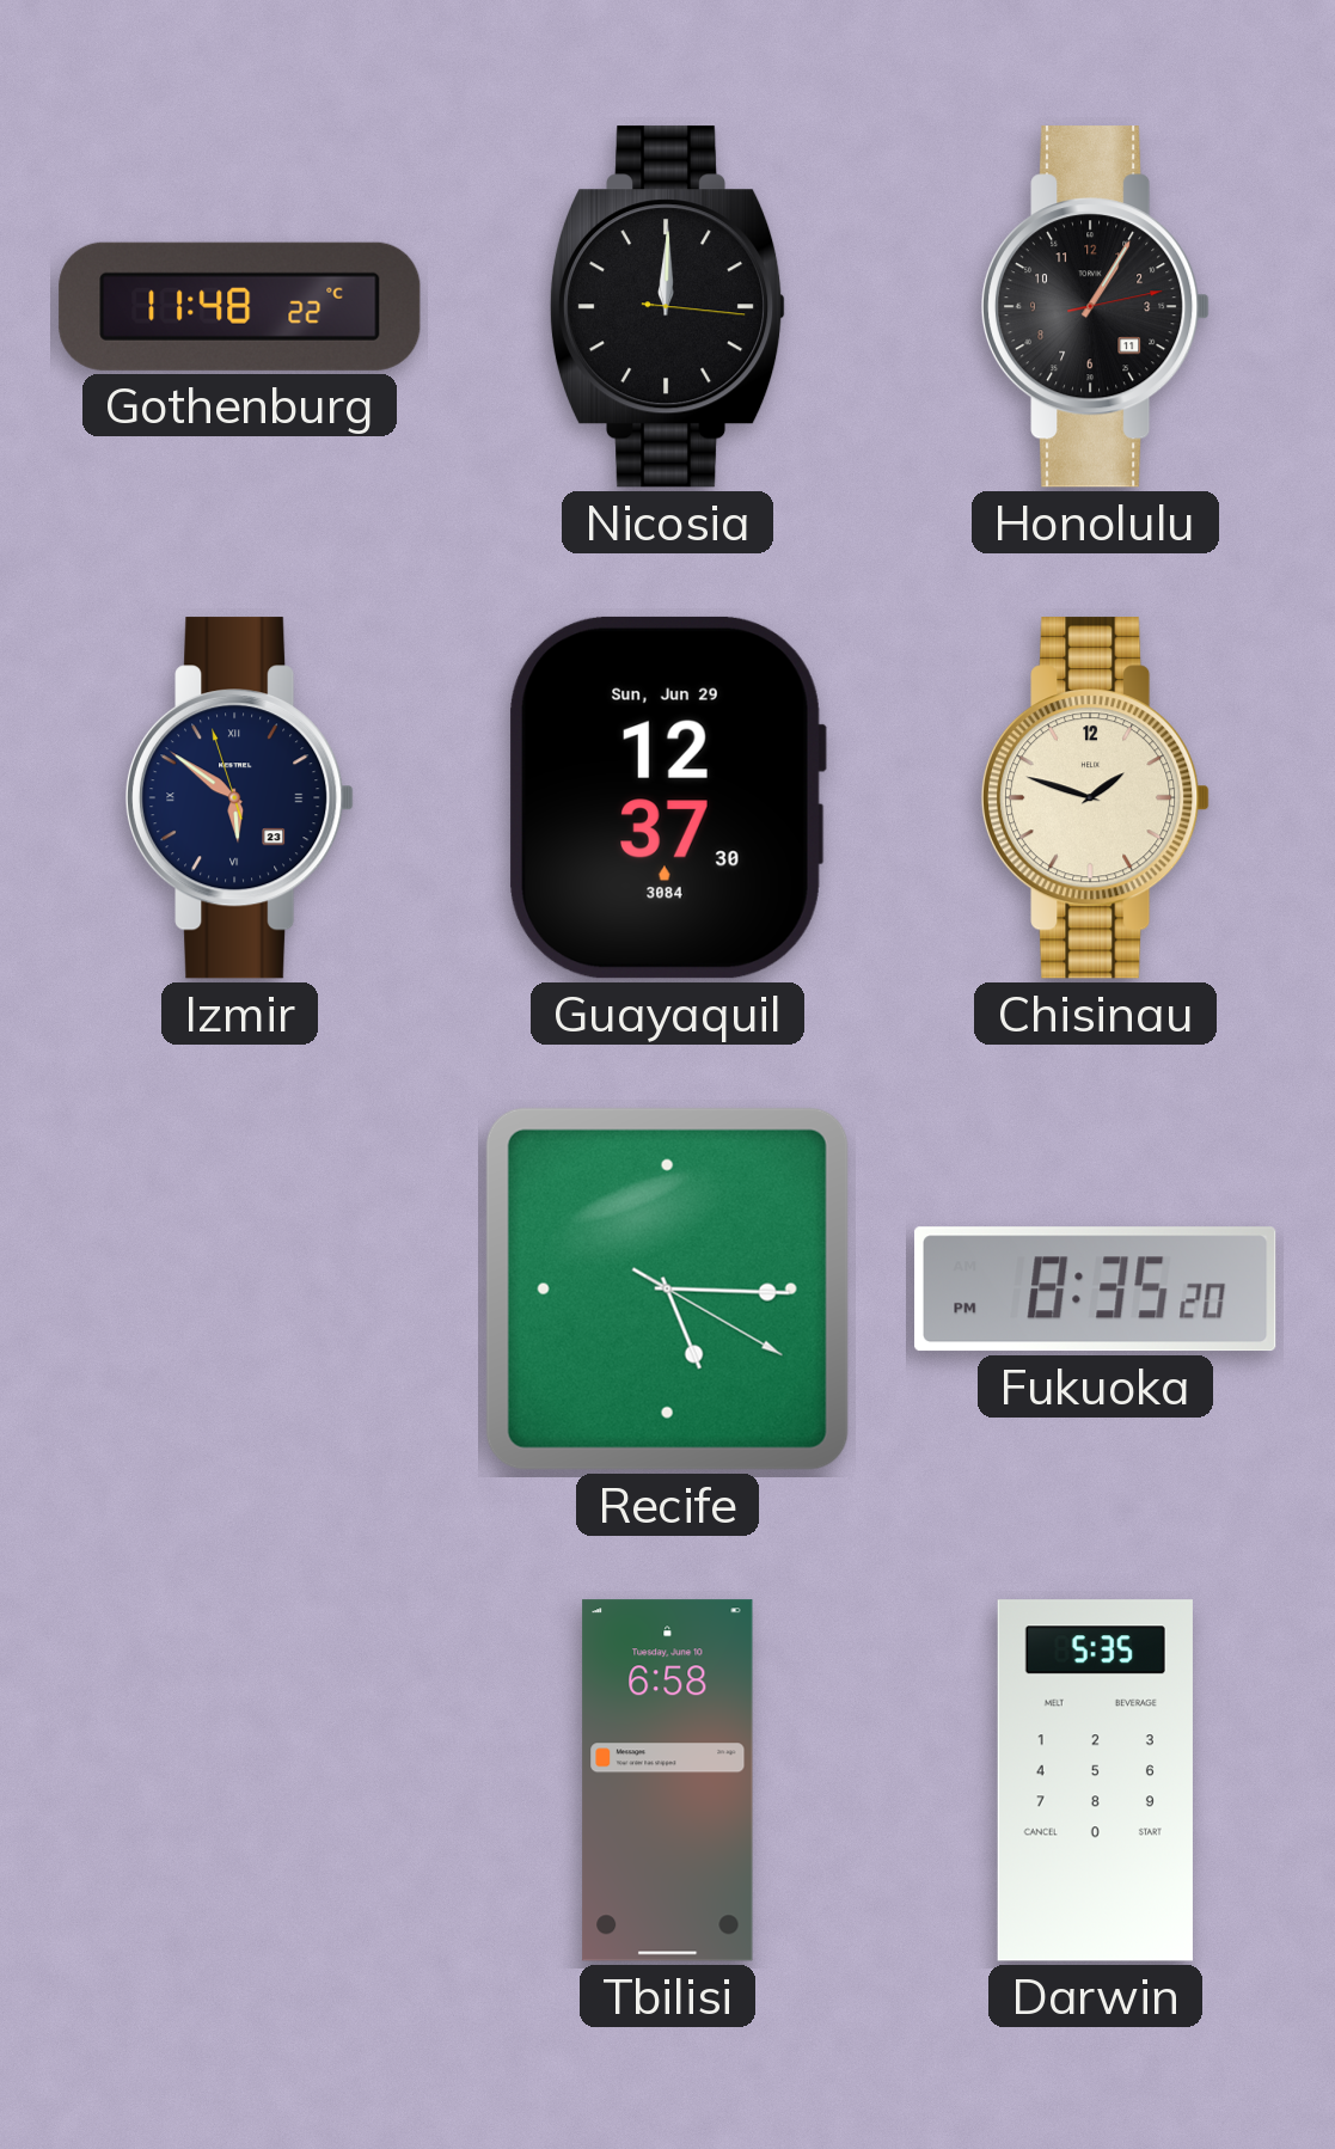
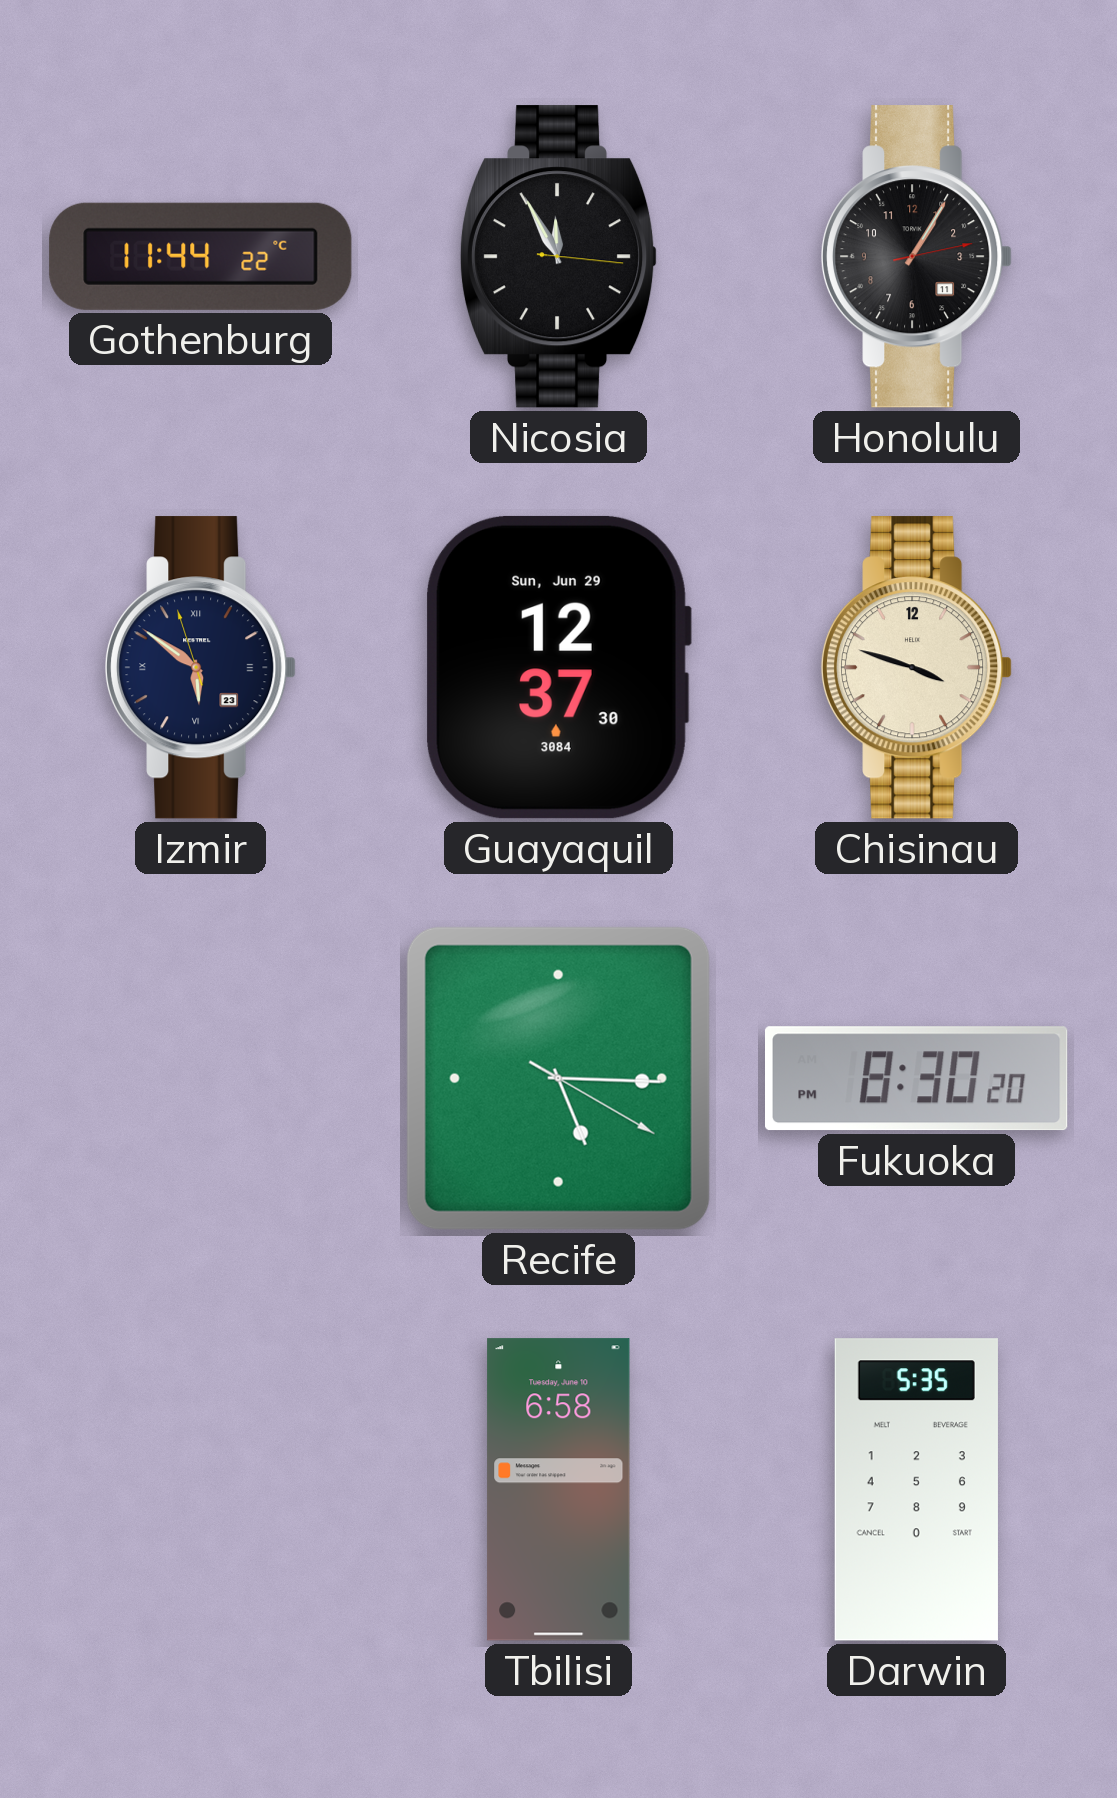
Gothenburg: 11:48 -> 11:44
Nicosia: 12:00 -> 11:55
Chisinau: 1:48 -> 3:48
Fukuoka: 8:35 -> 8:30
